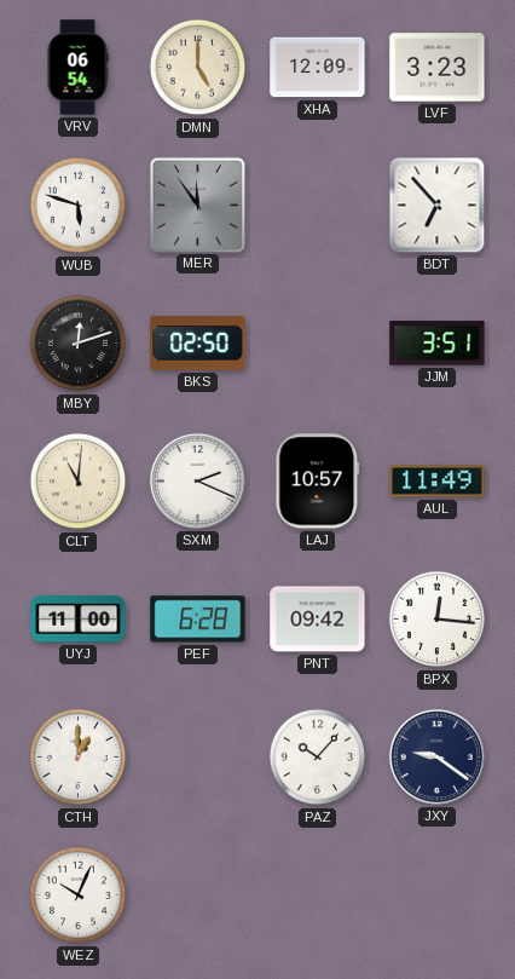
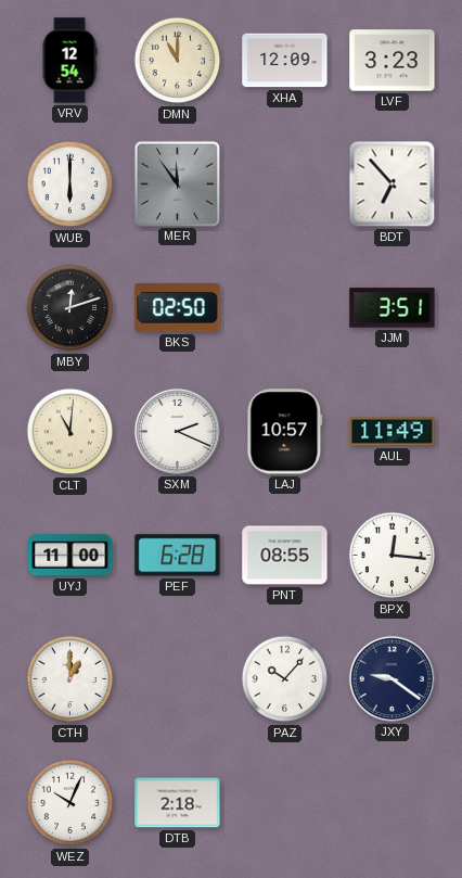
VRV: 06:54 -> 12:54
DMN: 5:00 -> 11:00
WUB: 5:48 -> 6:00
PNT: 09:42 -> 08:55
DTB: none -> 2:18
